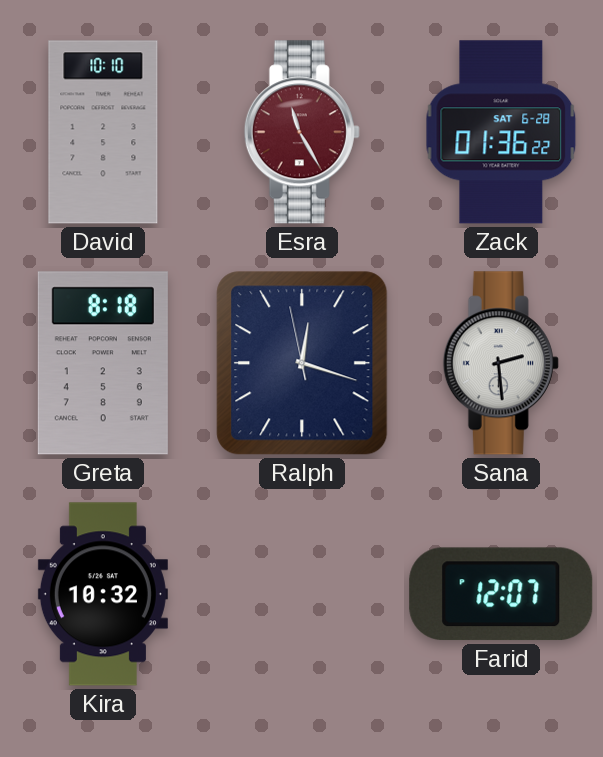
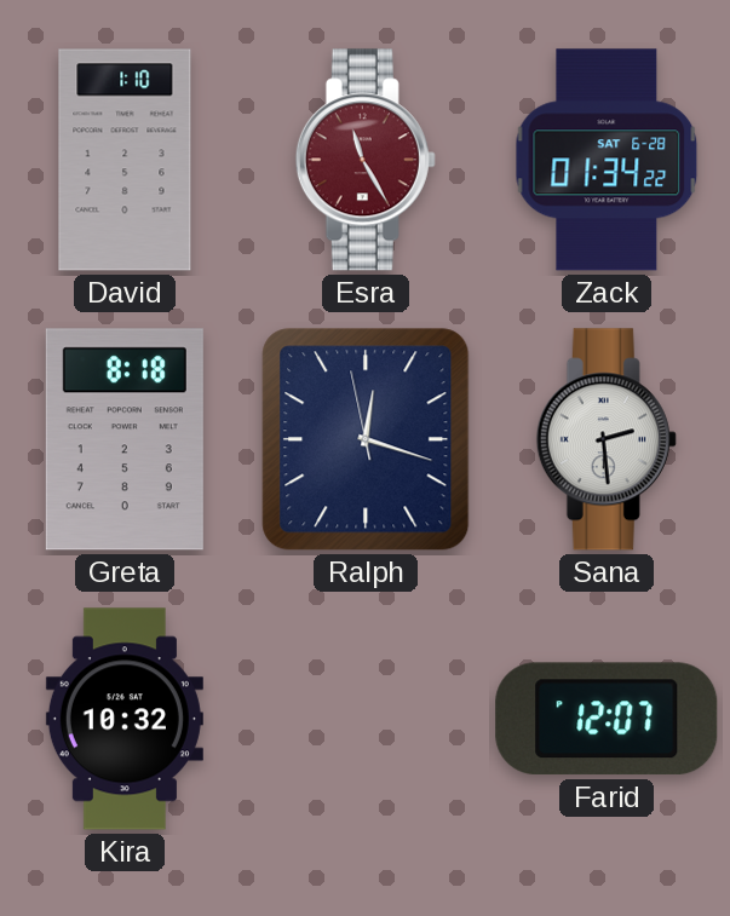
David: 10:10 -> 1:10
Zack: 01:36 -> 01:34
